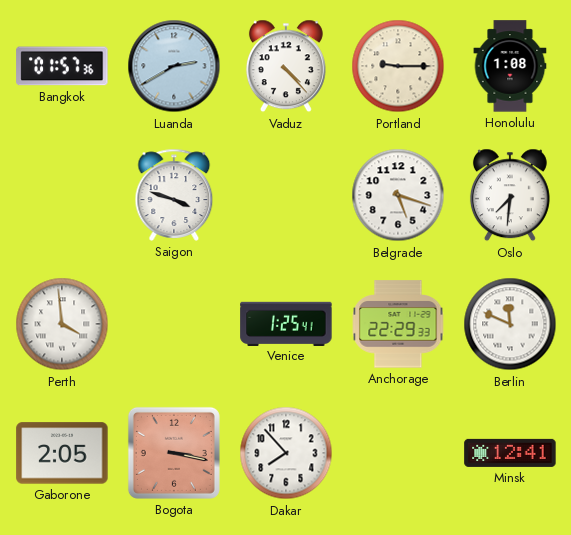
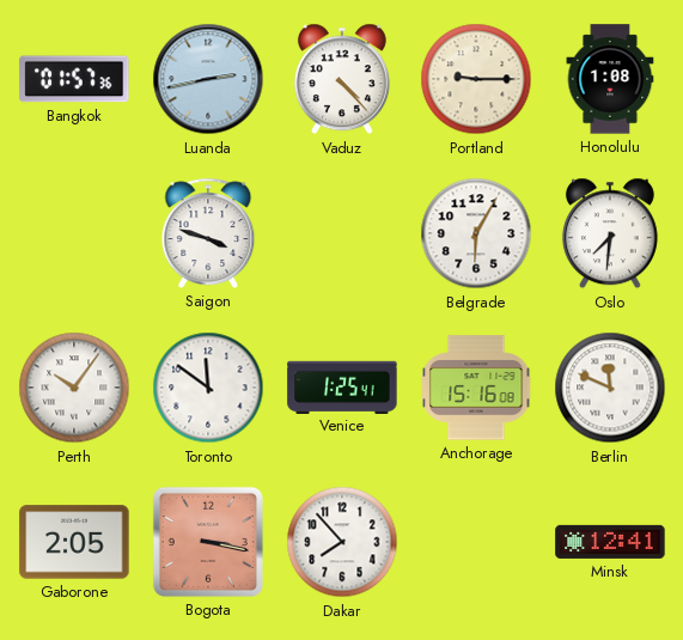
Luanda: 2:40 -> 2:43
Belgrade: 5:18 -> 6:05
Perth: 3:59 -> 10:06
Toronto: none -> 11:51
Anchorage: 22:29 -> 15:16
